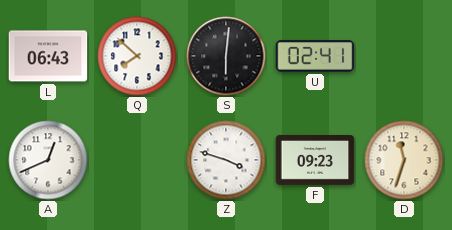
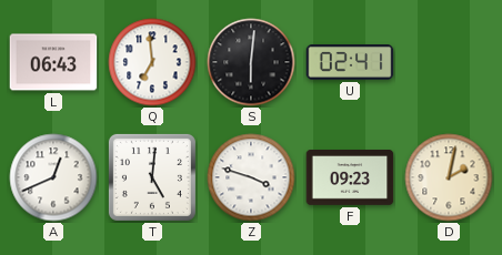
Q: 7:52 -> 6:59
T: none -> 5:01
D: 11:33 -> 2:02
